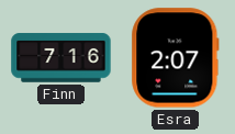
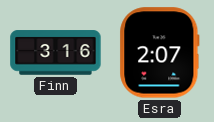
Finn: 7:16 -> 3:16
